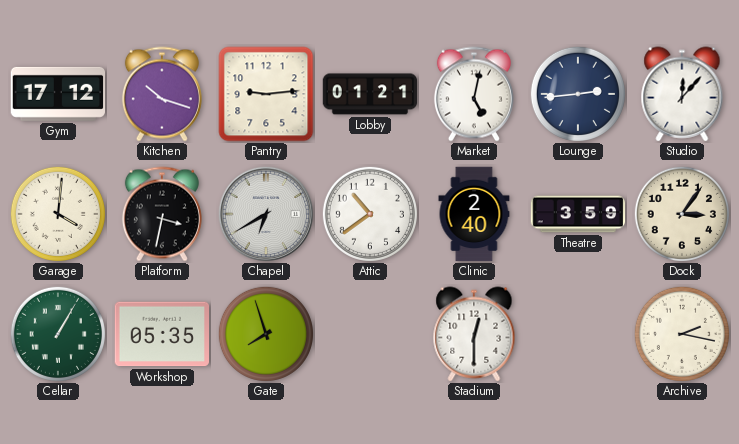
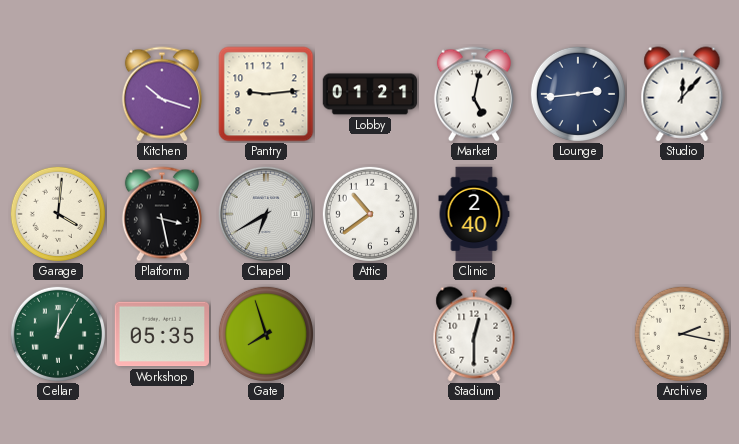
Gym: 17:12 -> none
Platform: 3:32 -> 3:28
Theatre: 3:59 -> none
Dock: 3:06 -> none
Cellar: 1:05 -> 12:05
